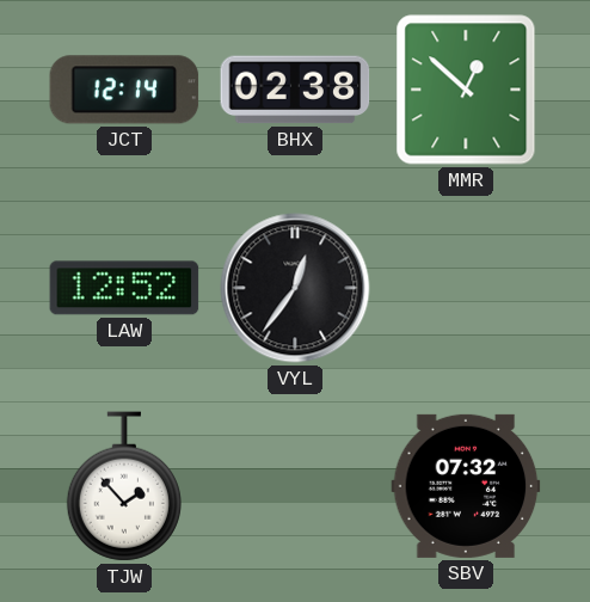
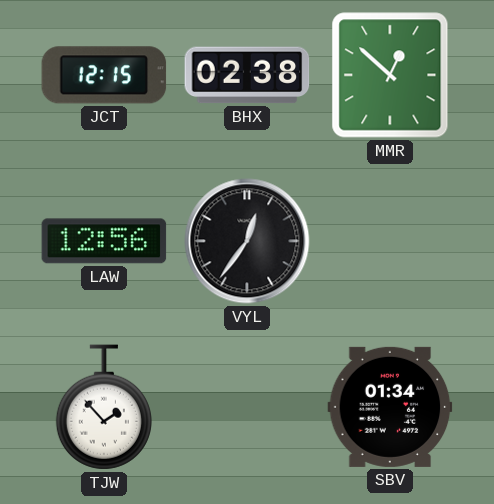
JCT: 12:14 -> 12:15
LAW: 12:52 -> 12:56
SBV: 07:32 -> 01:34
